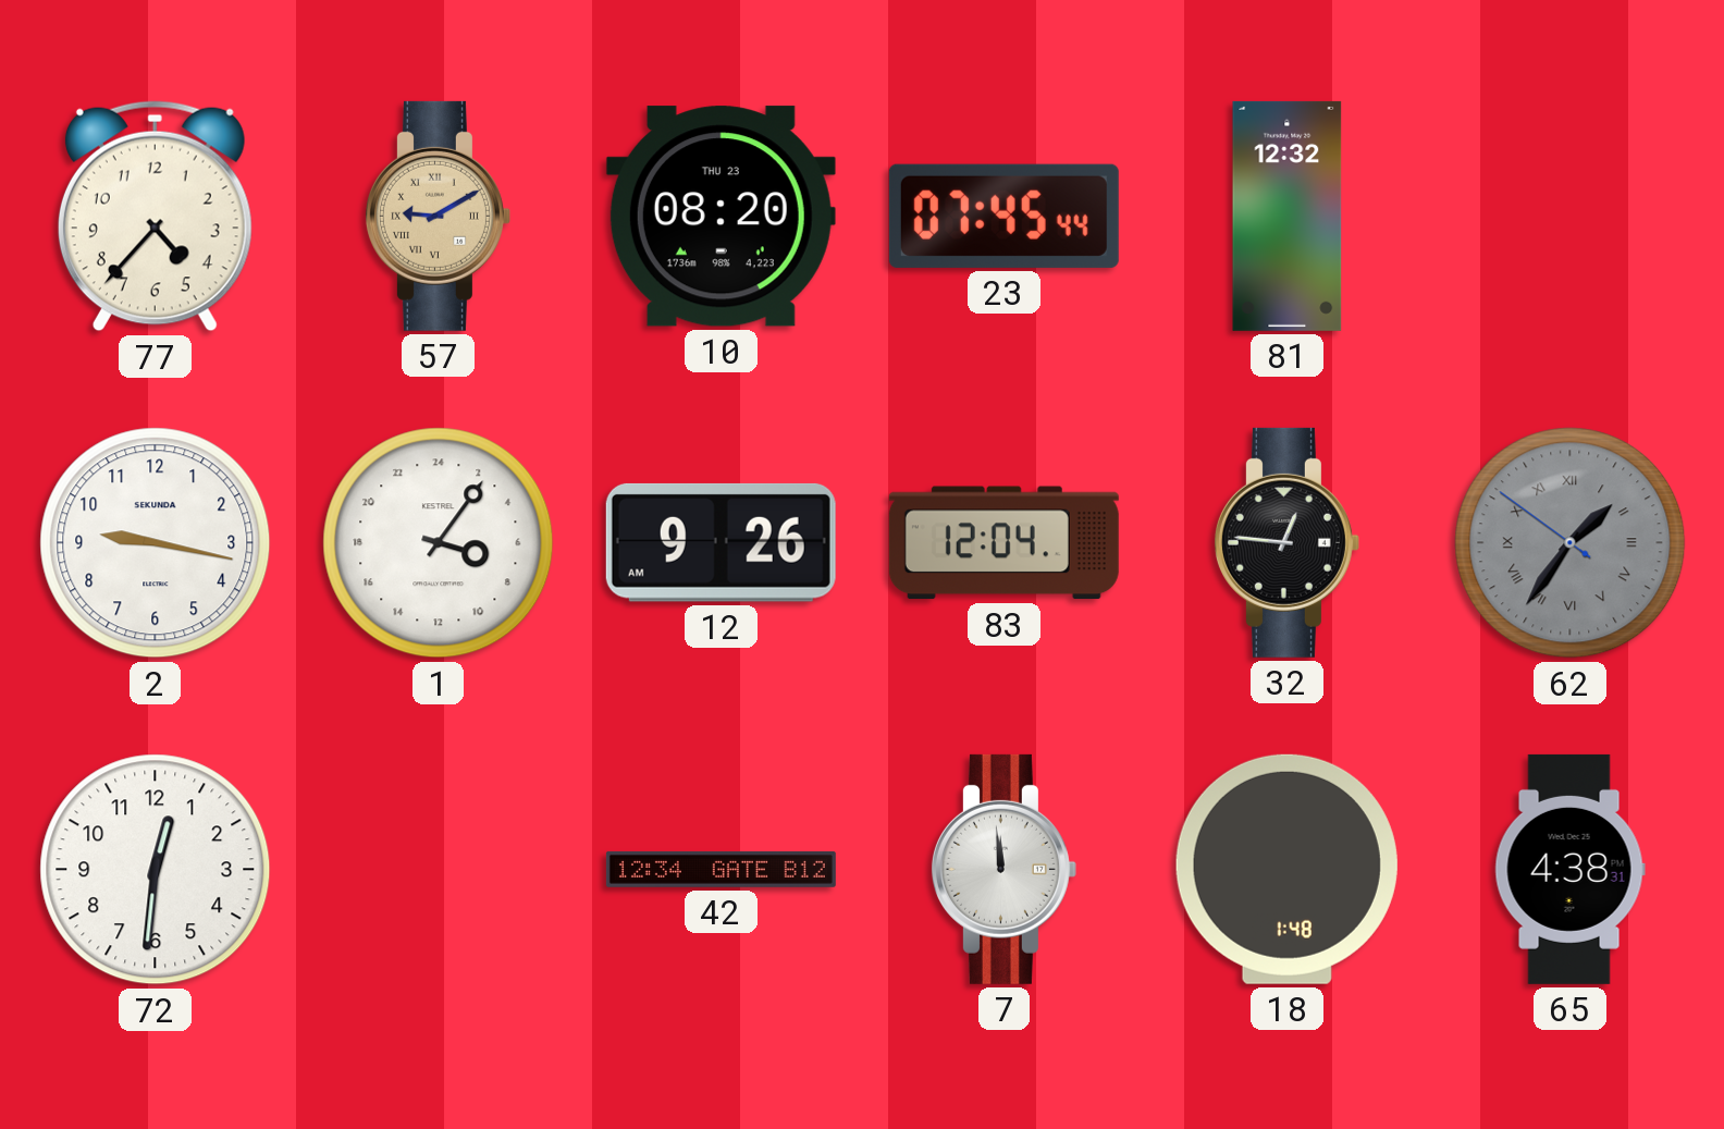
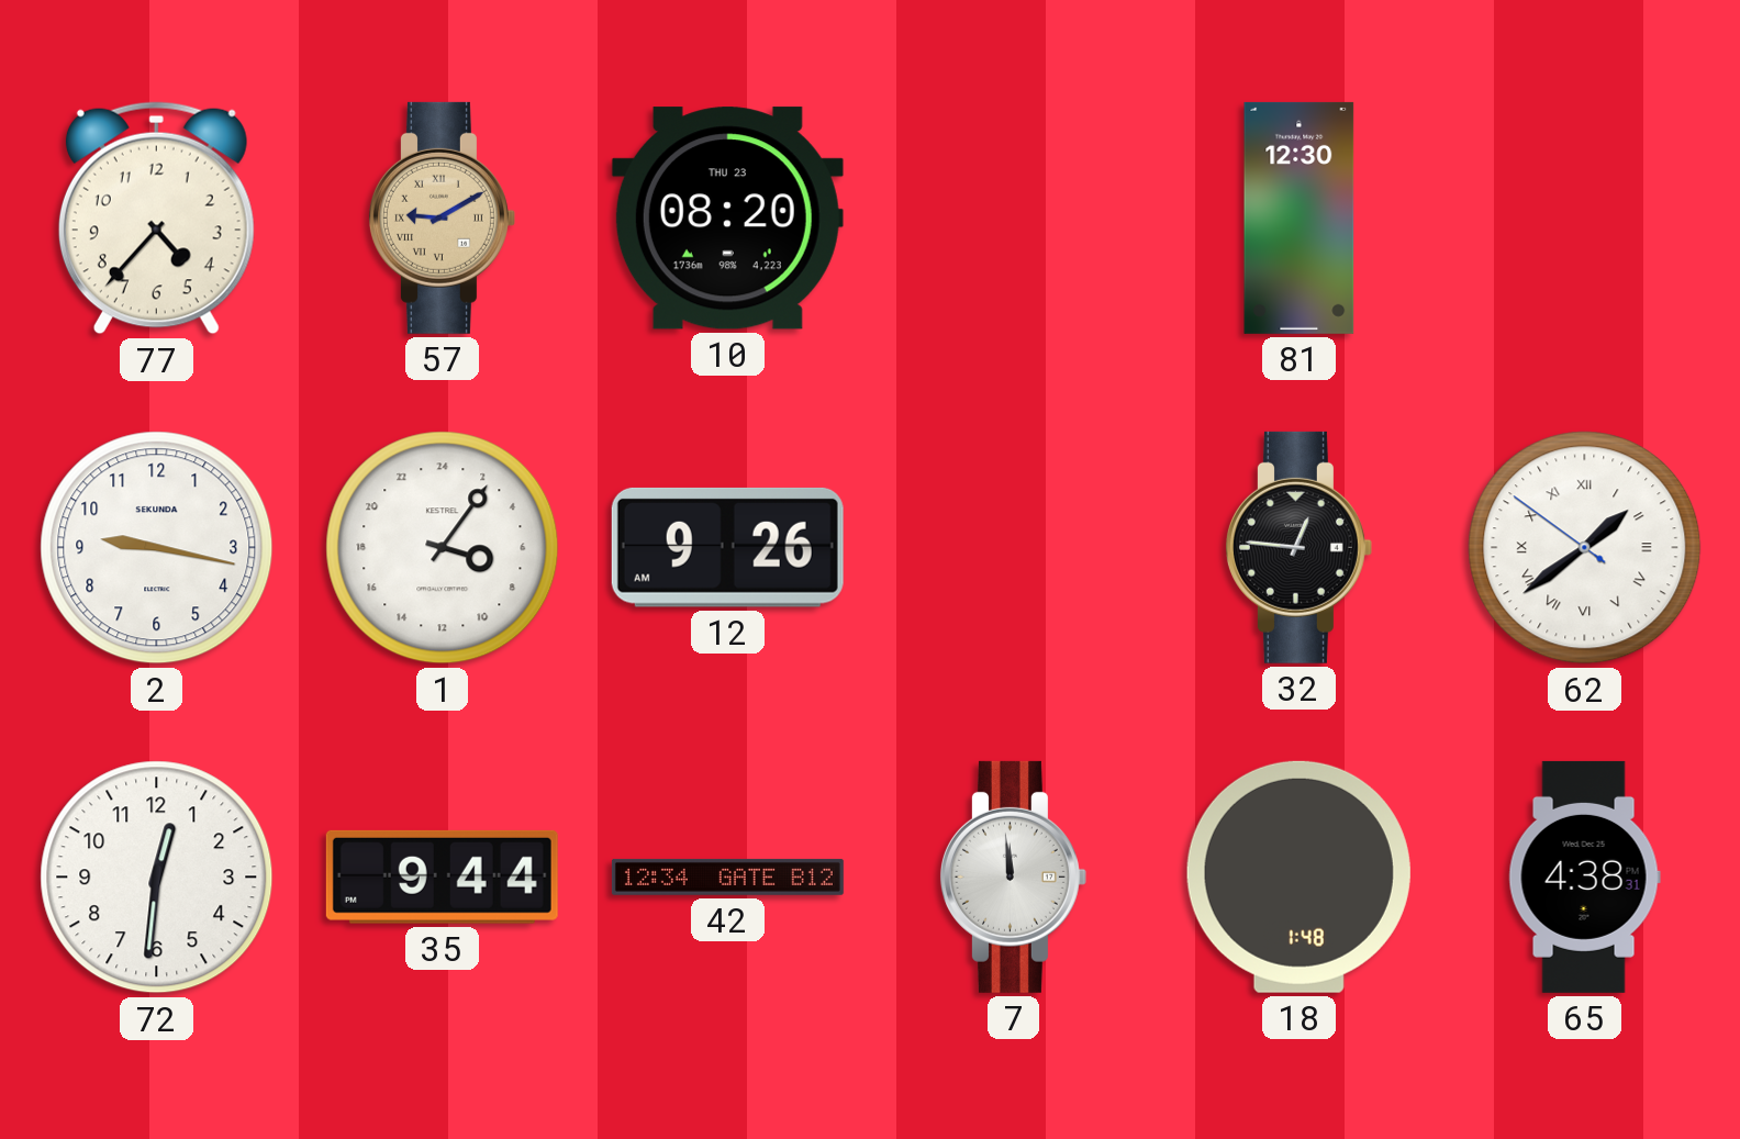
23: 07:45 -> none
81: 12:32 -> 12:30
83: 12:04 -> none
62: 1:35 -> 1:38
62 dial: grey -> white
35: none -> 9:44
